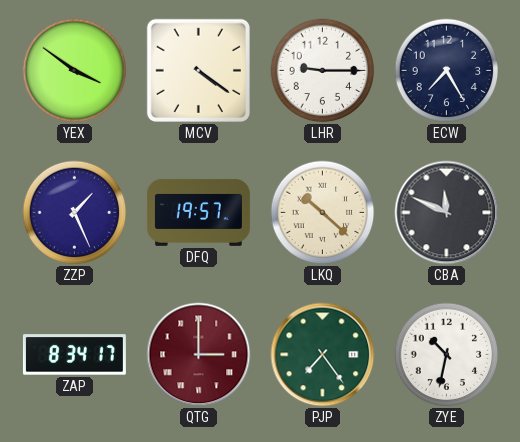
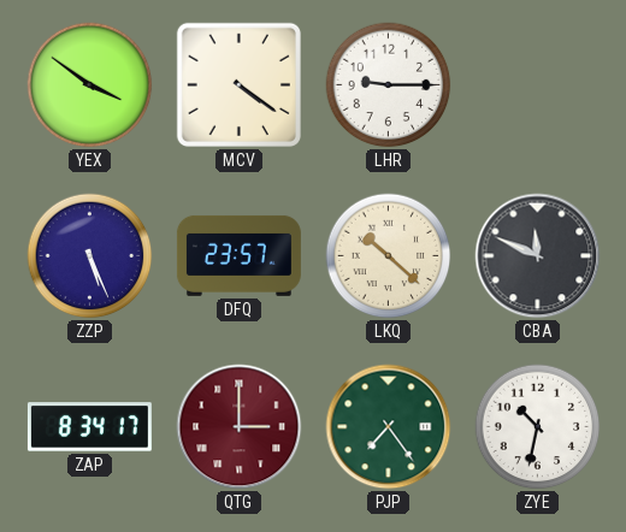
ECW: 7:25 -> none
ZZP: 1:26 -> 5:26
DFQ: 19:57 -> 23:57
